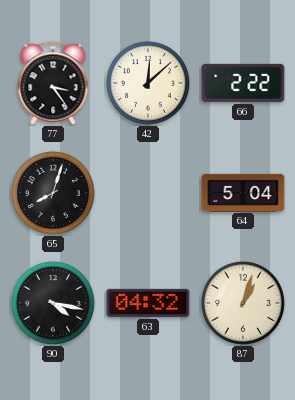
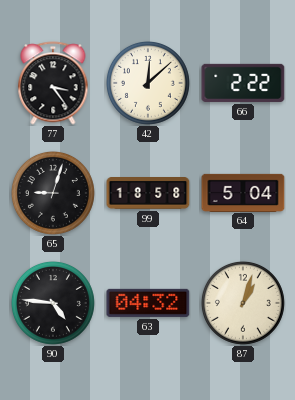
65: 8:03 -> 9:03
99: none -> 18:58
90: 4:17 -> 4:46
